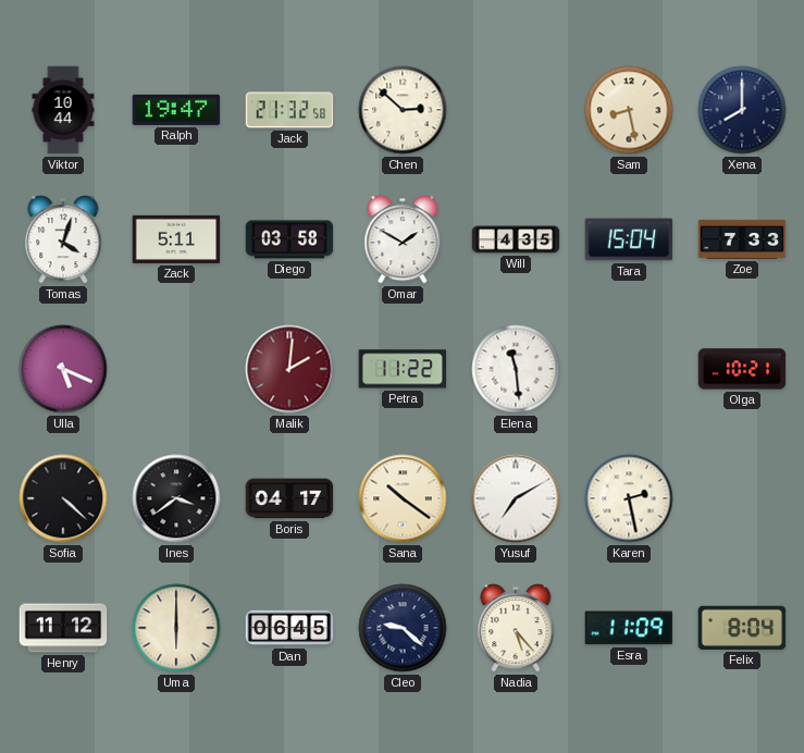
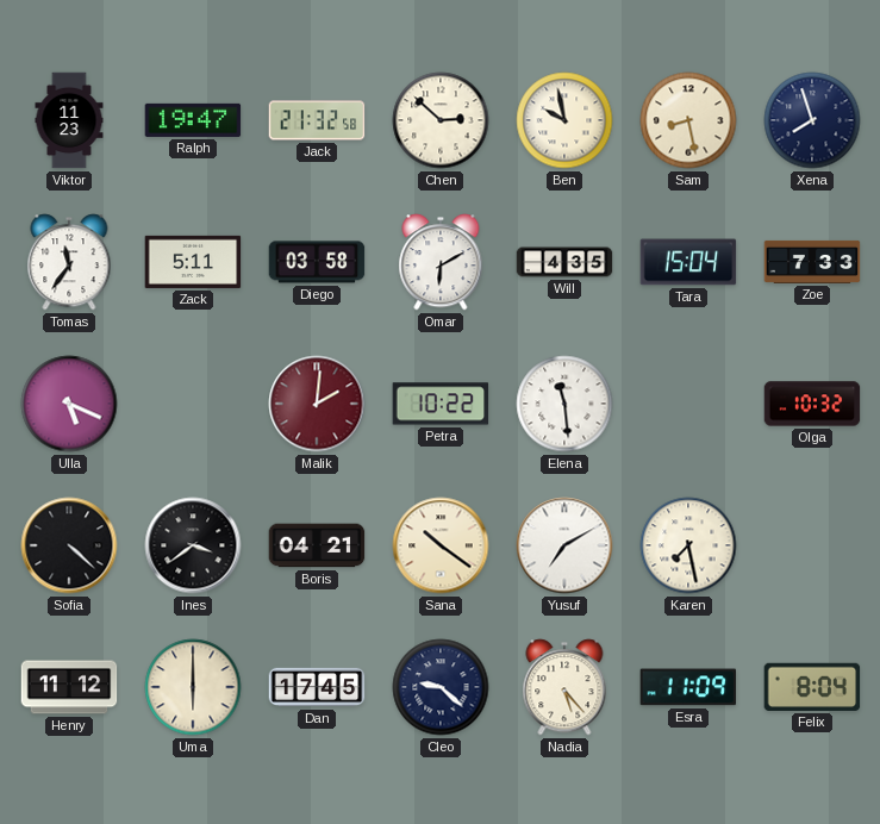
Viktor: 10:44 -> 11:23
Ben: none -> 9:58
Xena: 8:00 -> 7:57
Tomas: 4:03 -> 11:36
Omar: 1:50 -> 6:10
Petra: 11:22 -> 10:22
Olga: 10:21 -> 10:32
Boris: 04:17 -> 04:21
Karen: 2:28 -> 7:28
Dan: 06:45 -> 17:45
